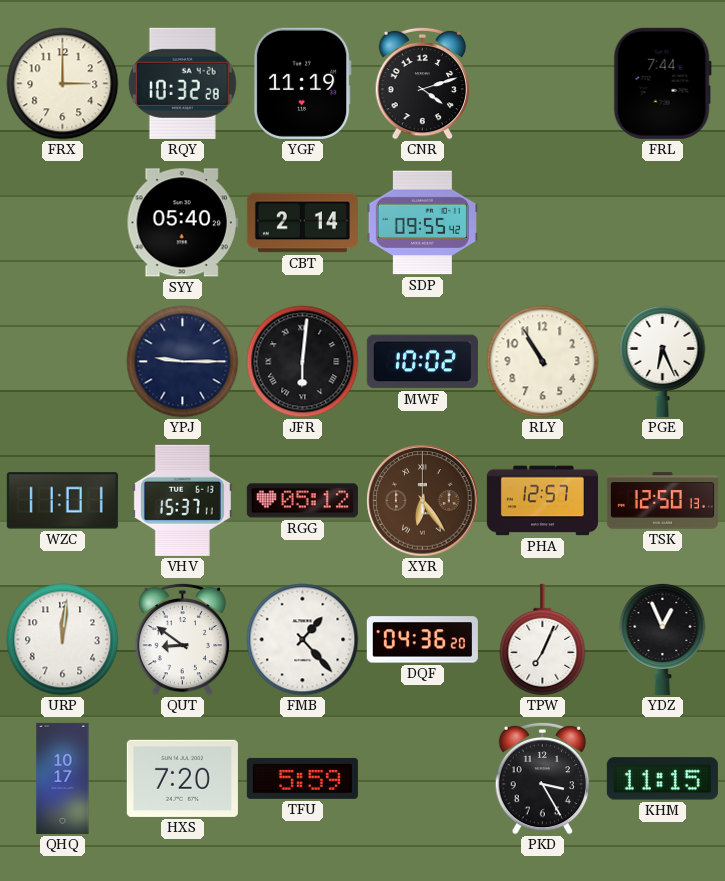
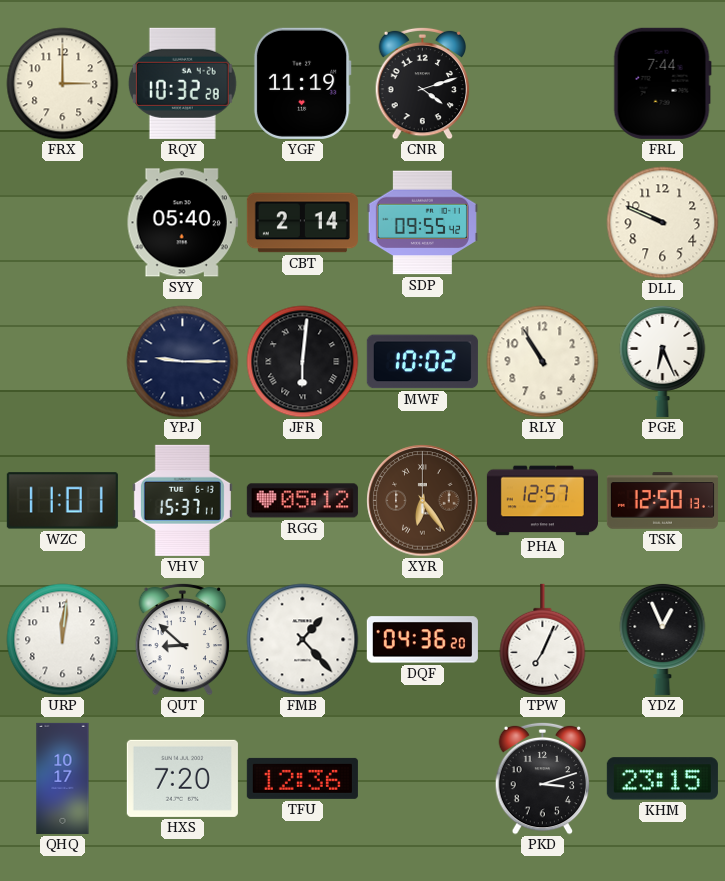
DLL: none -> 9:49
QUT: 8:51 -> 8:52
TFU: 5:59 -> 12:36
PKD: 3:25 -> 3:12
KHM: 11:15 -> 23:15
